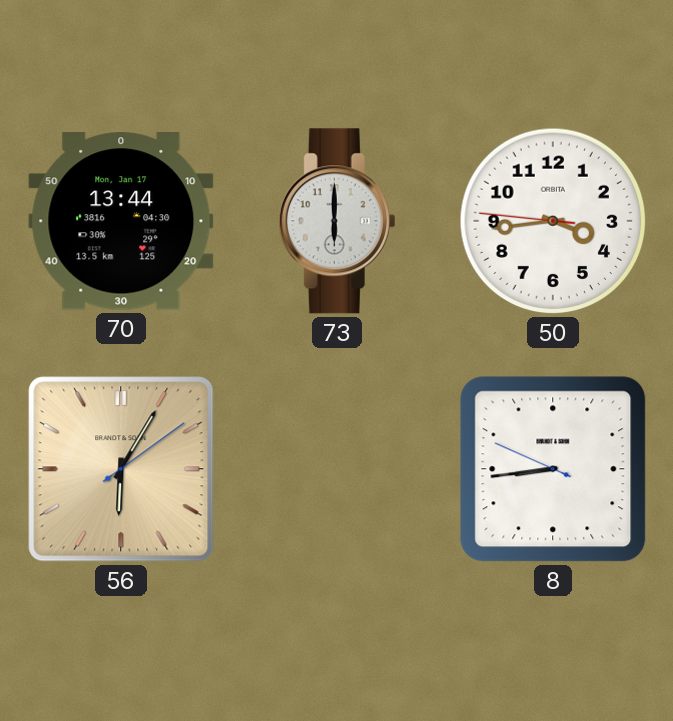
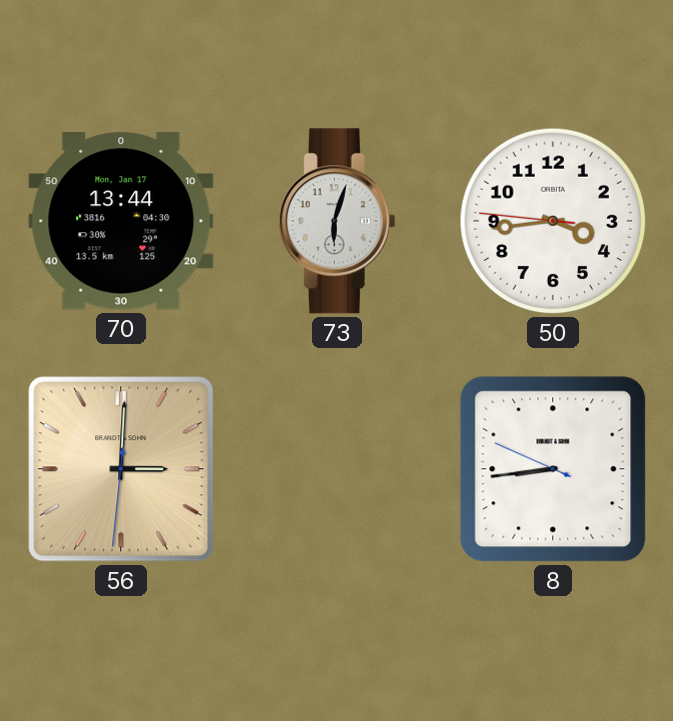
73: 6:00 -> 6:03
56: 6:05 -> 3:00
